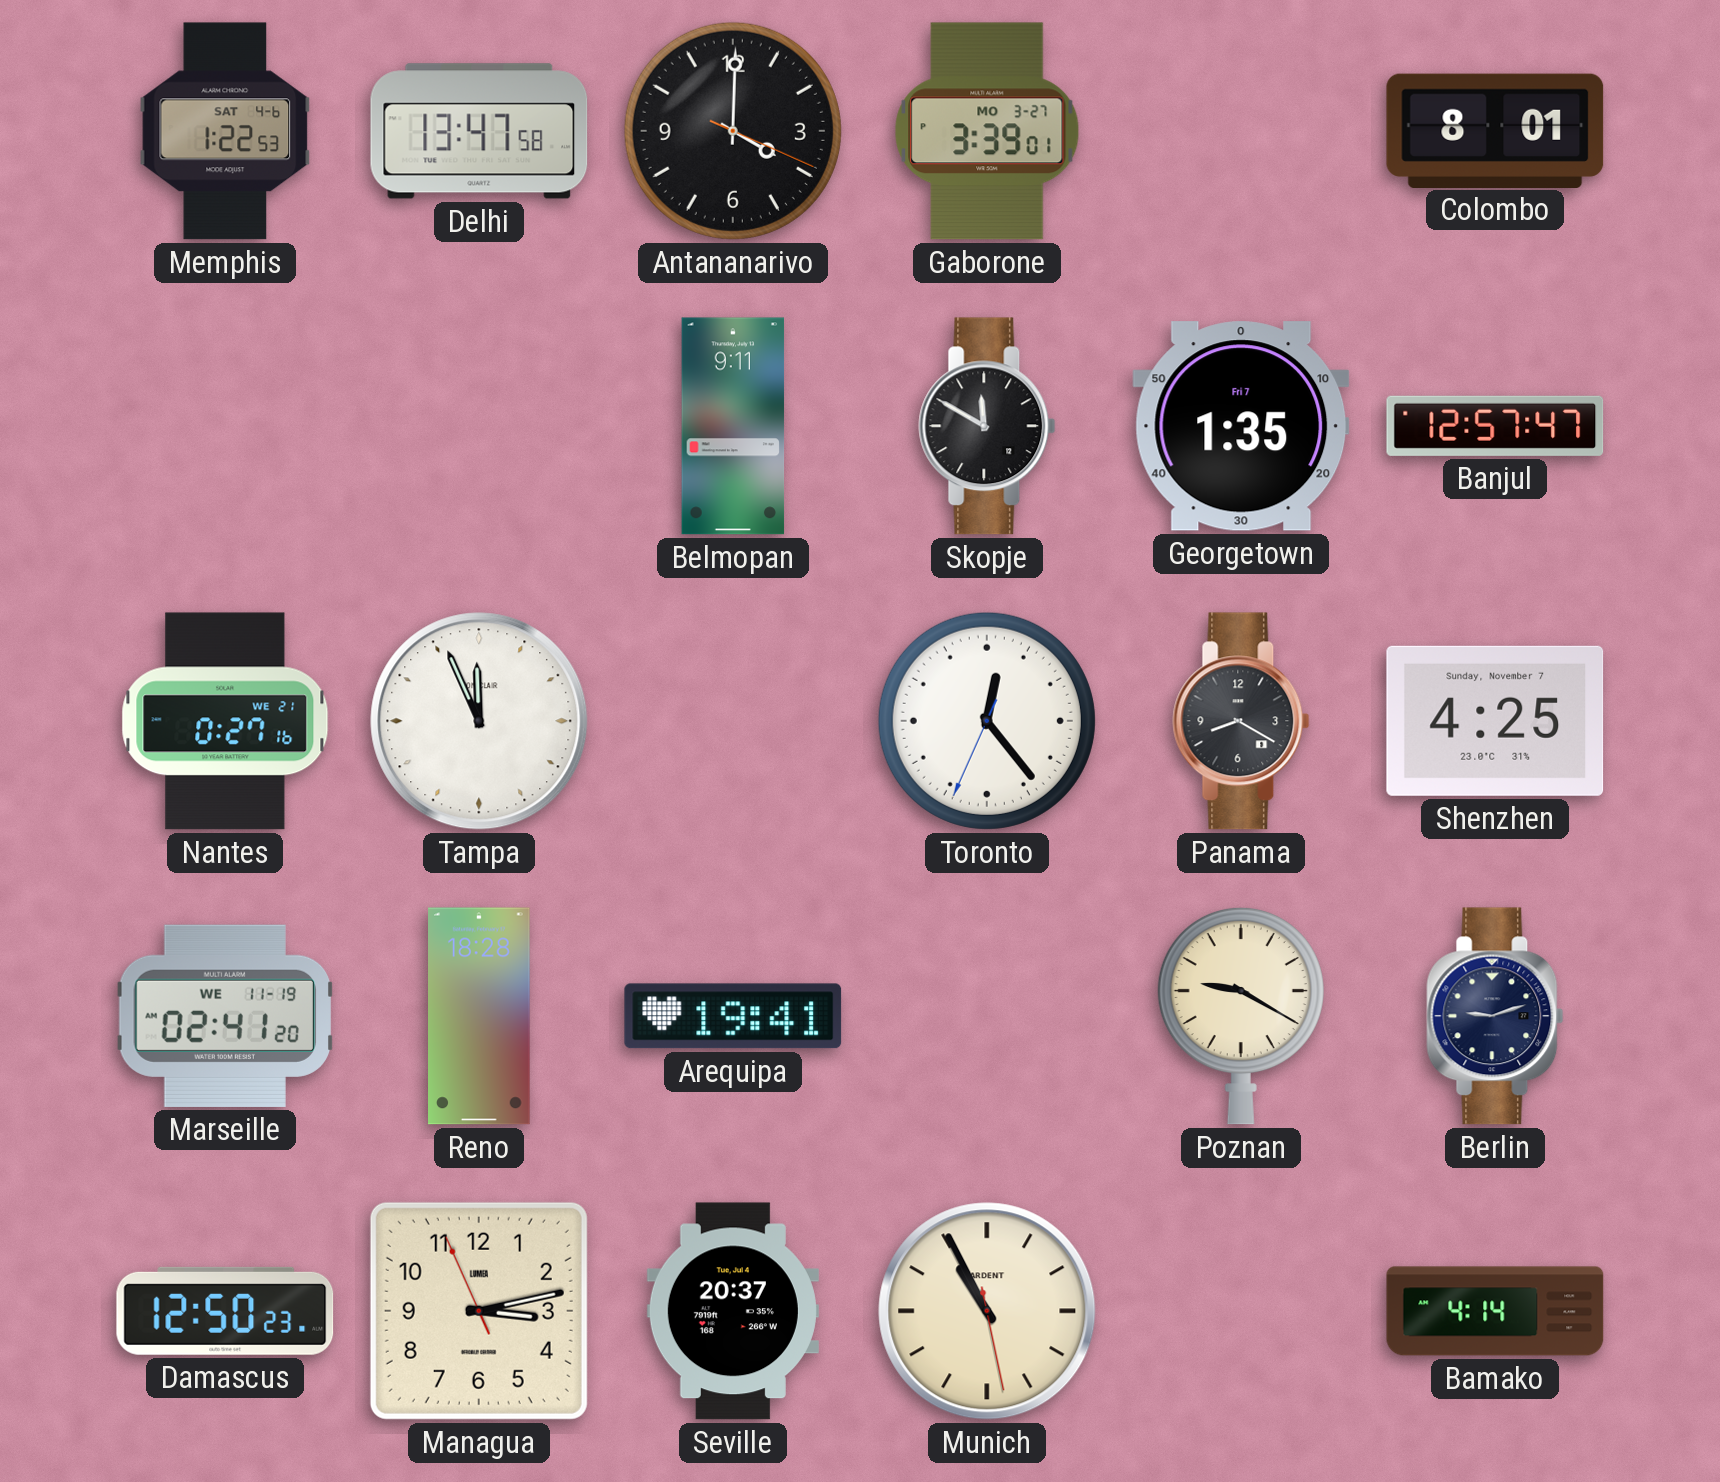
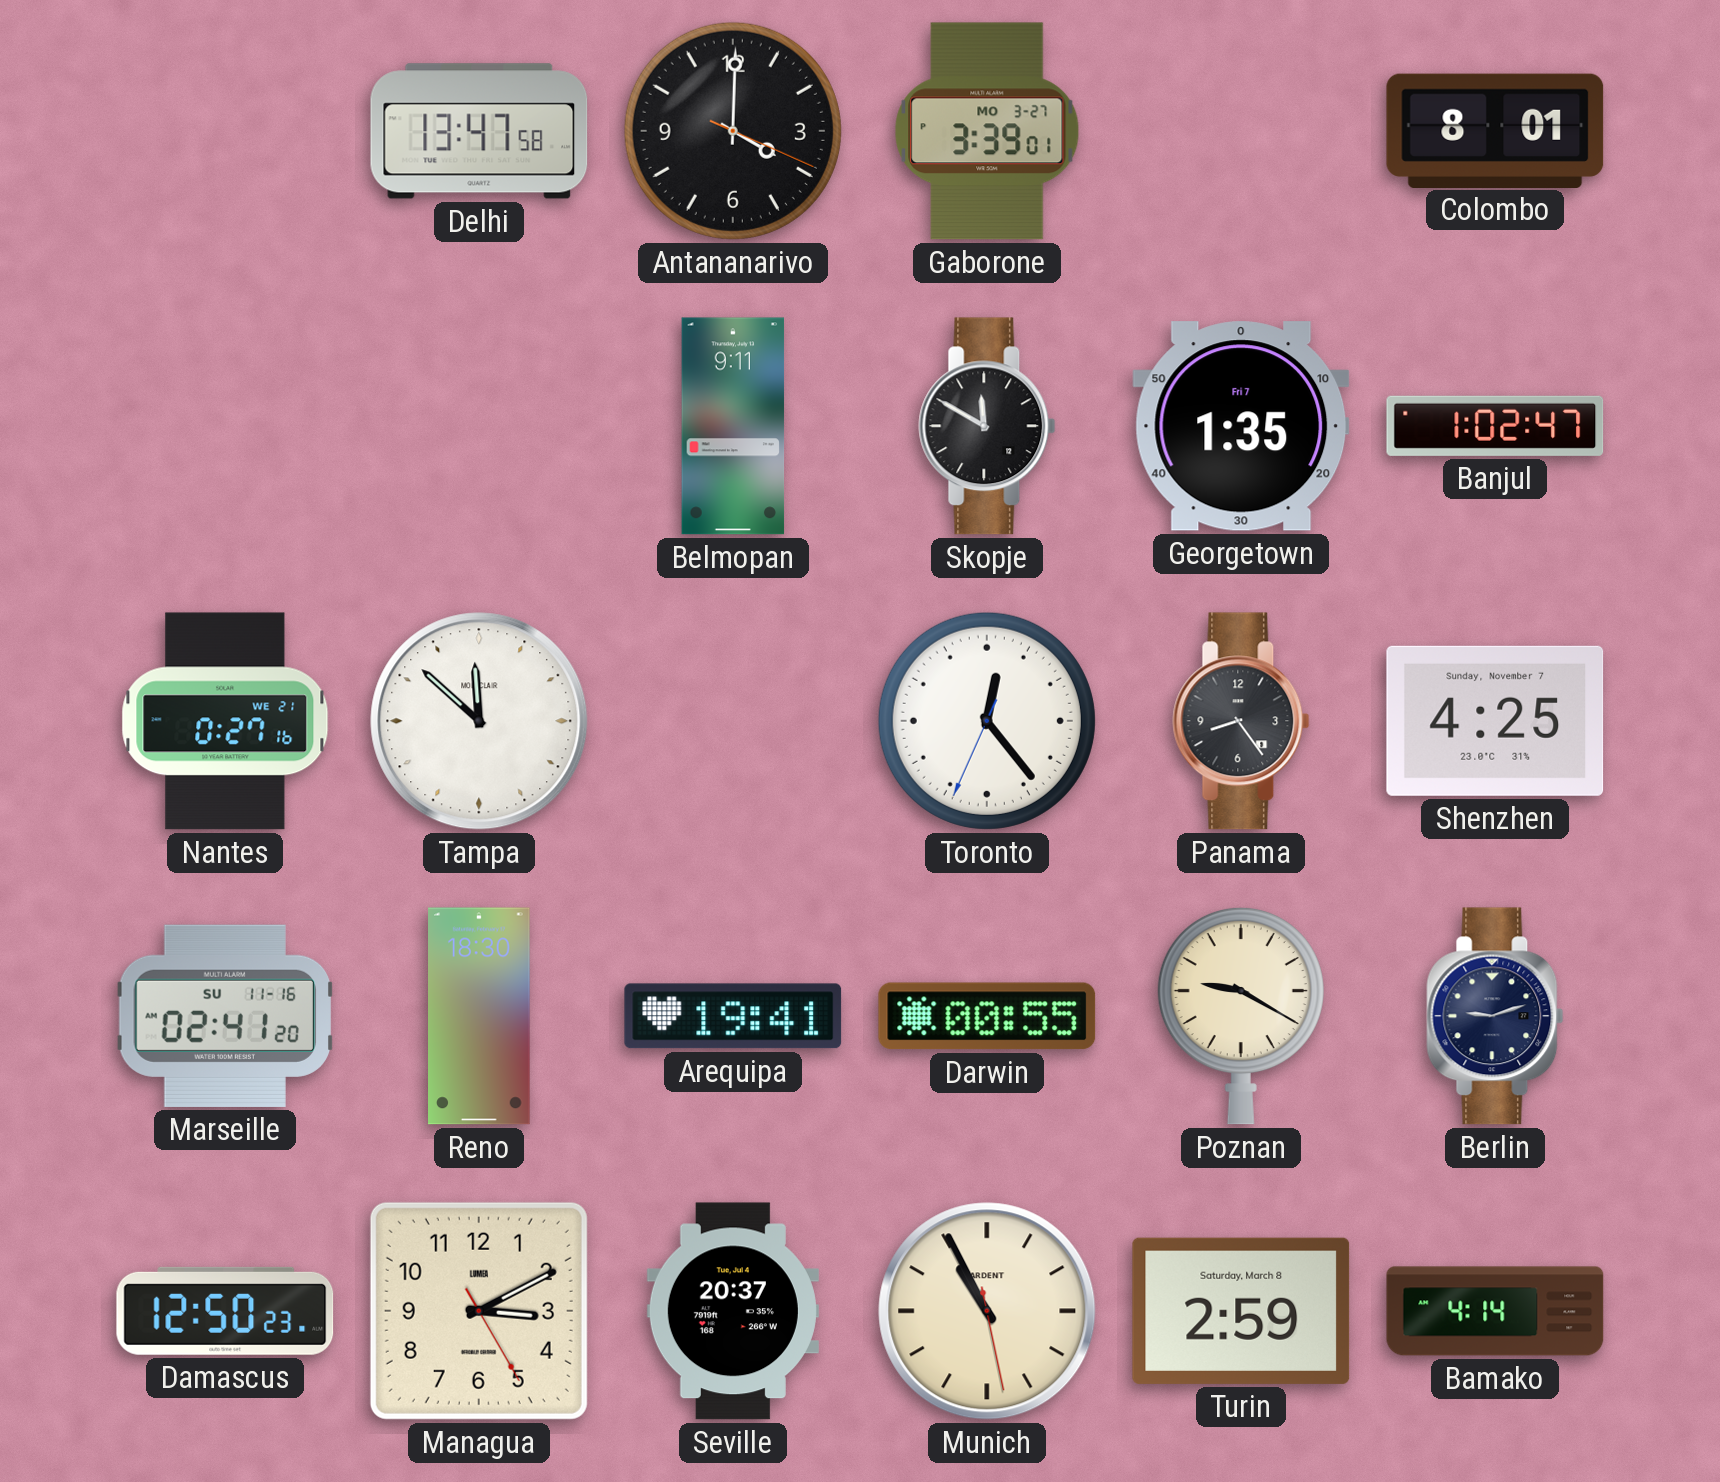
Memphis: 1:22 -> none
Banjul: 12:57 -> 1:02
Tampa: 11:56 -> 11:52
Panama: 8:20 -> 8:24
Marseille date: WE 11-19 -> SU 11-16
Reno: 18:28 -> 18:30
Darwin: none -> 00:55
Managua: 3:12 -> 3:10
Turin: none -> 2:59
